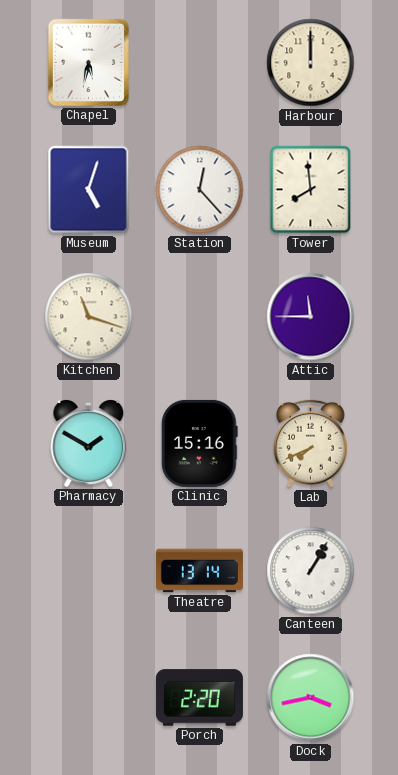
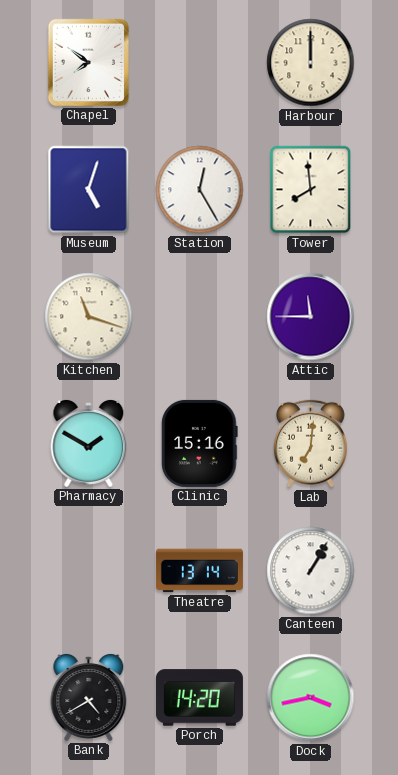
Chapel: 5:32 -> 7:51
Station: 12:23 -> 12:25
Lab: 7:41 -> 7:01
Bank: none -> 4:40
Porch: 2:20 -> 14:20
